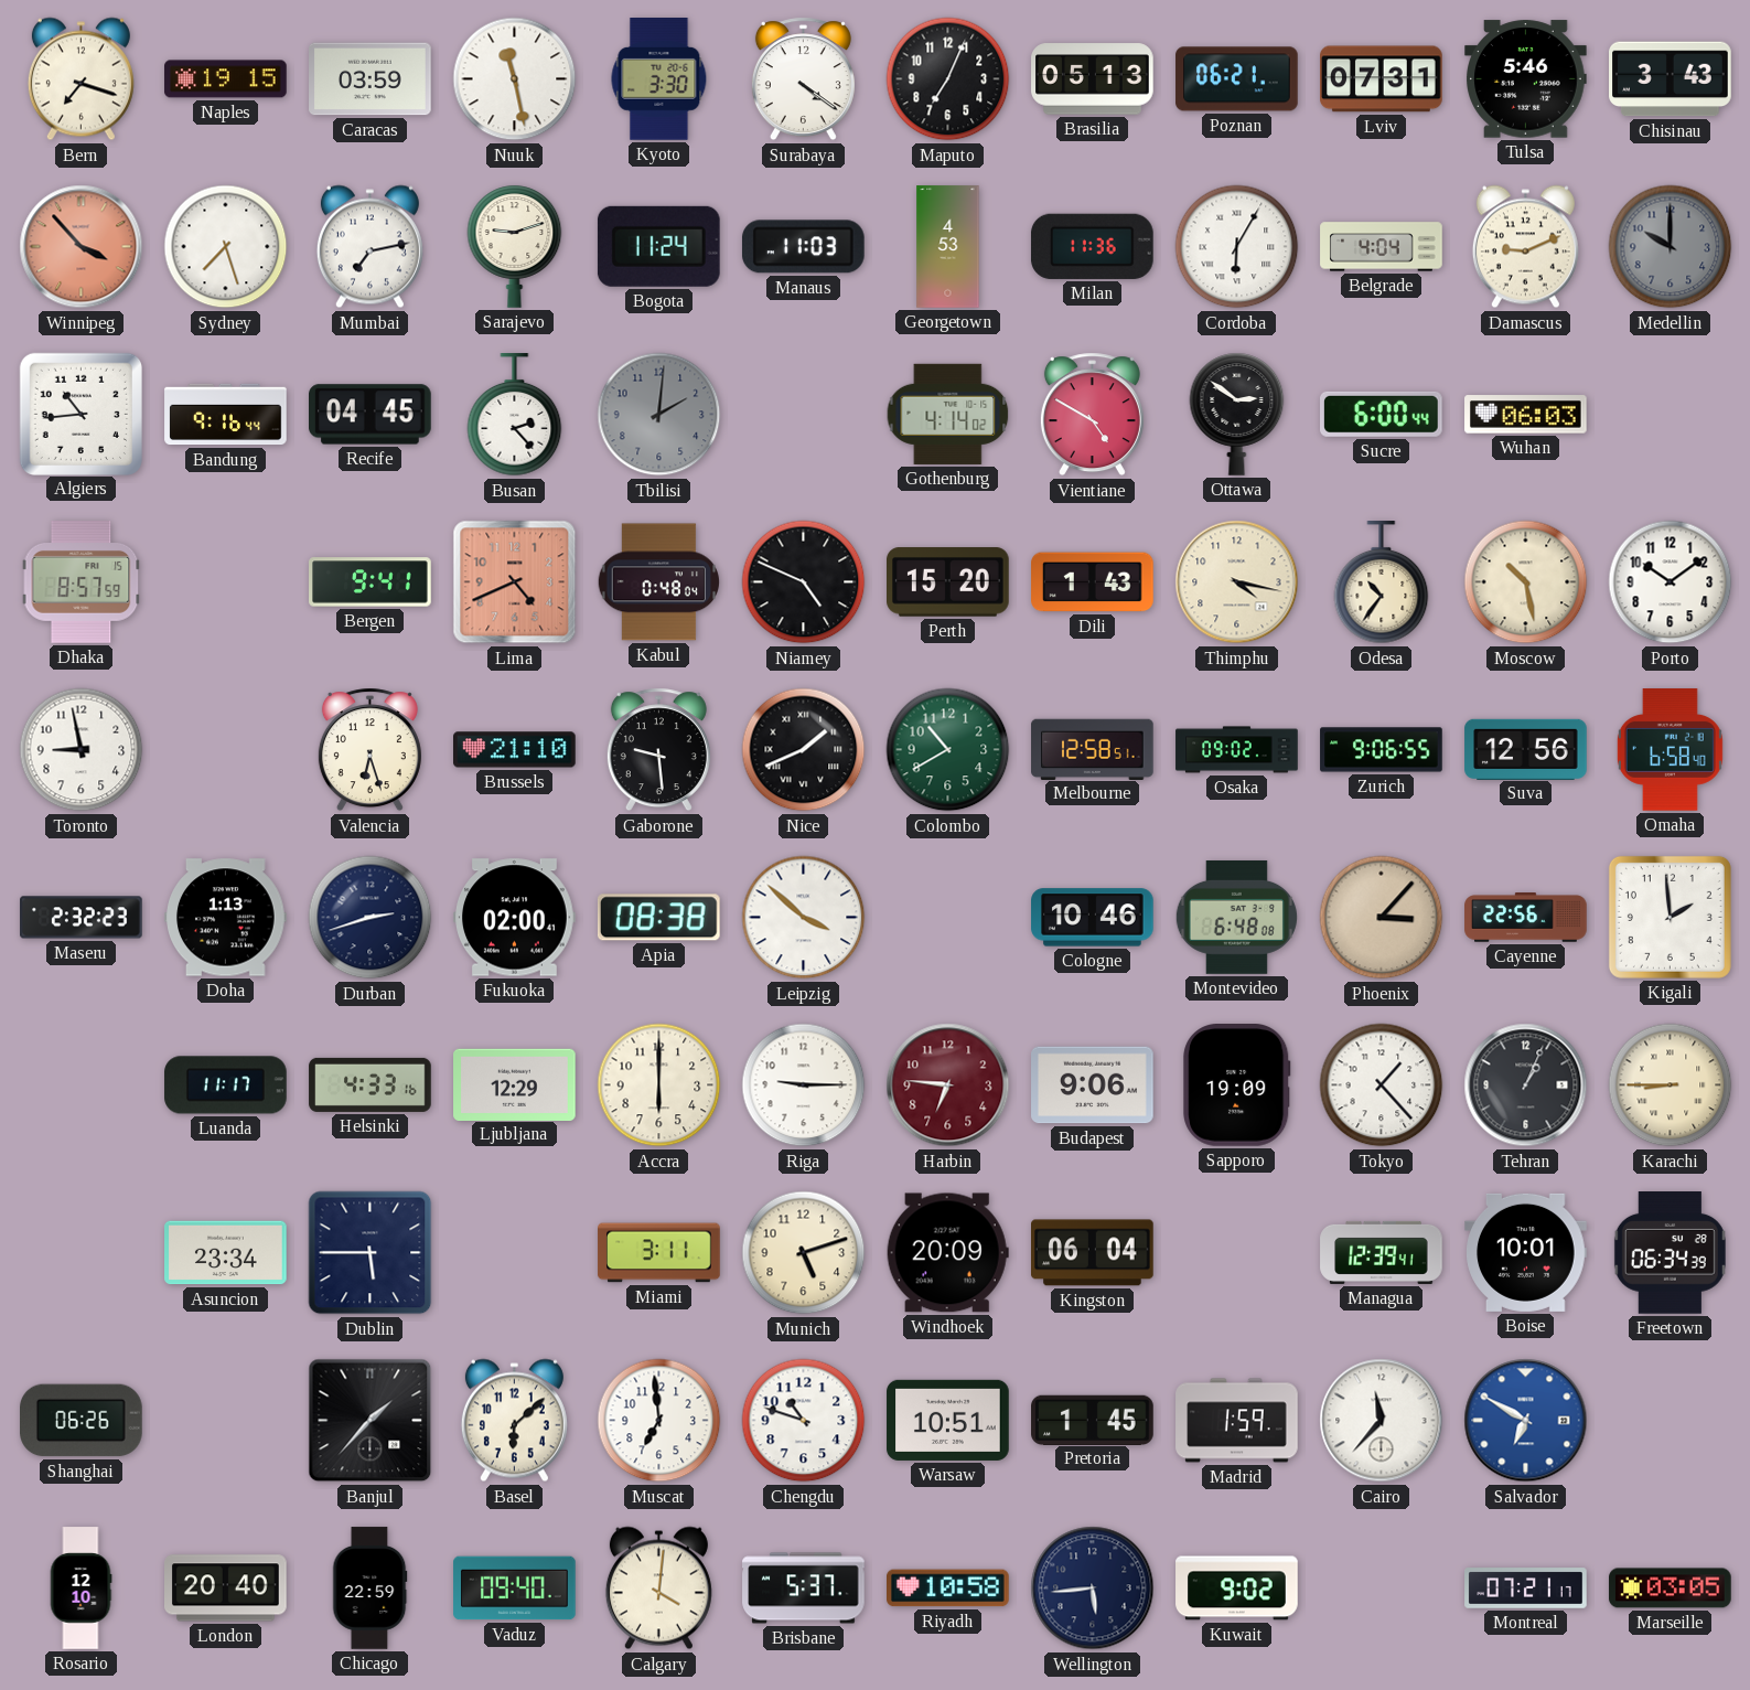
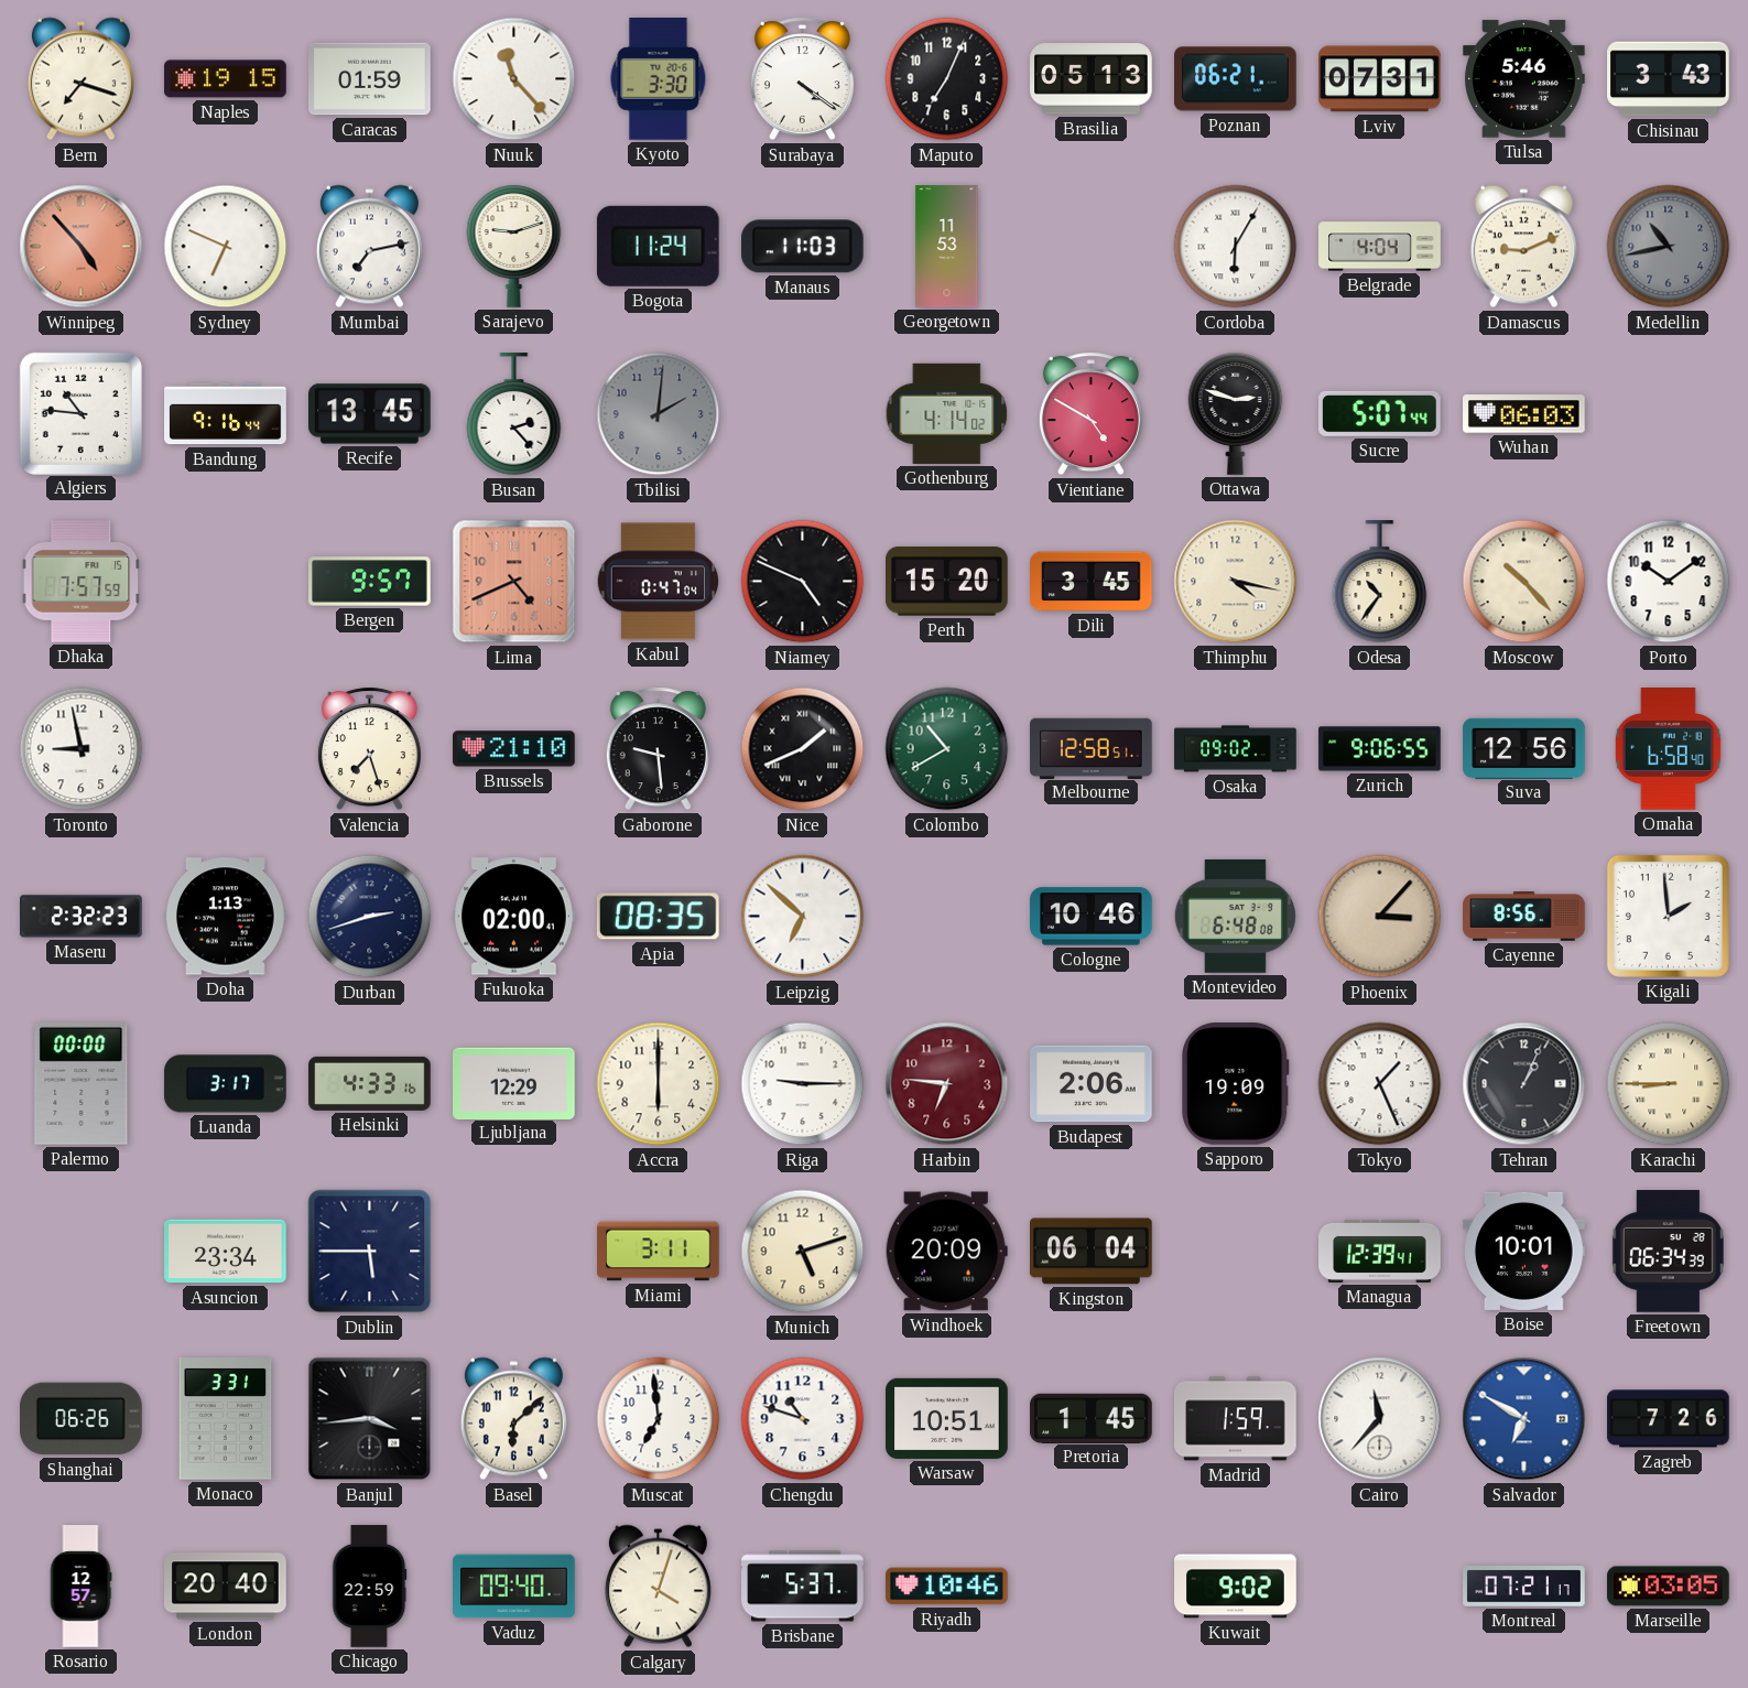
Caracas: 03:59 -> 01:59
Nuuk: 11:28 -> 11:23
Winnipeg: 3:53 -> 4:53
Sydney: 7:27 -> 6:49
Georgetown: 4:53 -> 11:53
Milan: 11:36 -> none
Medellin: 10:00 -> 10:43
Algiers: 10:44 -> 10:46
Recife: 04:45 -> 13:45
Ottawa: 2:51 -> 2:48
Sucre: 6:00 -> 5:07
Dhaka: 8:57 -> 7:57
Bergen: 9:41 -> 9:57
Kabul: 0:48 -> 0:47
Dili: 1:43 -> 3:45
Moscow: 10:28 -> 10:23
Valencia: 6:27 -> 7:27
Apia: 08:38 -> 08:35
Leipzig: 3:52 -> 6:52
Cayenne: 22:56 -> 8:56
Palermo: none -> 00:00
Luanda: 11:17 -> 3:17
Budapest: 9:06 -> 2:06
Tokyo: 1:23 -> 1:26
Monaco: none -> 3:31
Banjul: 1:37 -> 3:44
Zagreb: none -> 7:26
Rosario: 12:10 -> 12:57
Calgary: 4:01 -> 4:03
Riyadh: 10:58 -> 10:46
Wellington: 5:44 -> none
